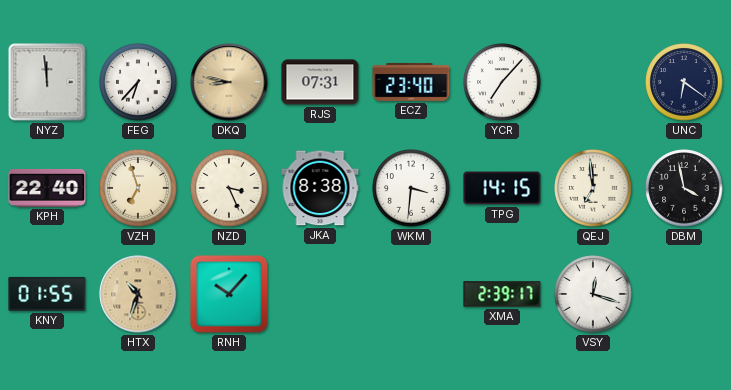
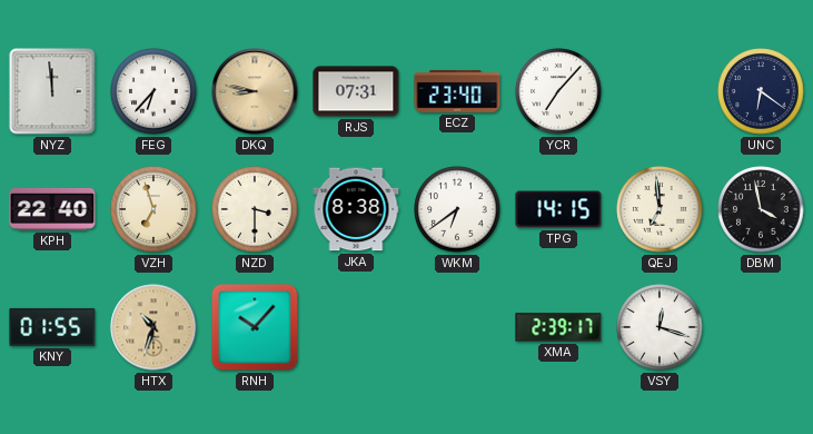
NZD: 3:26 -> 3:30
WKM: 3:31 -> 6:39
